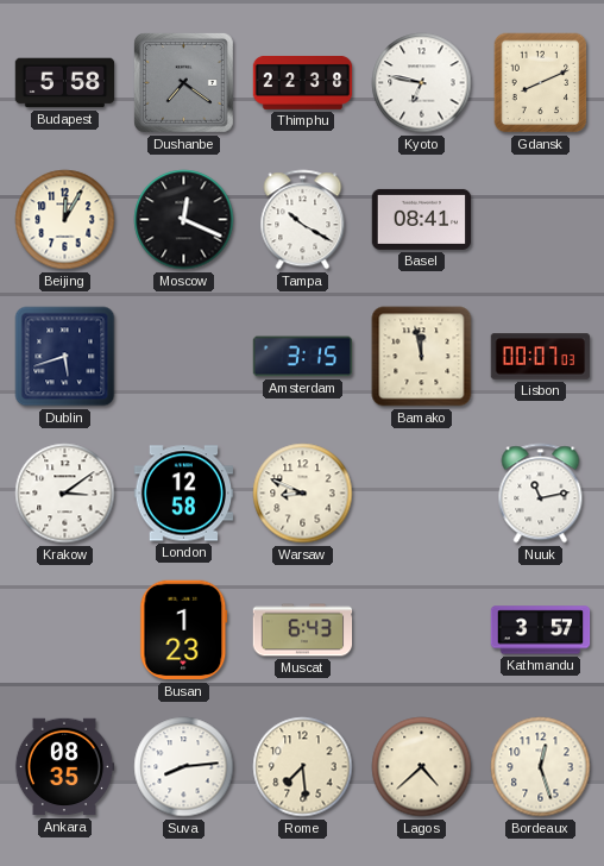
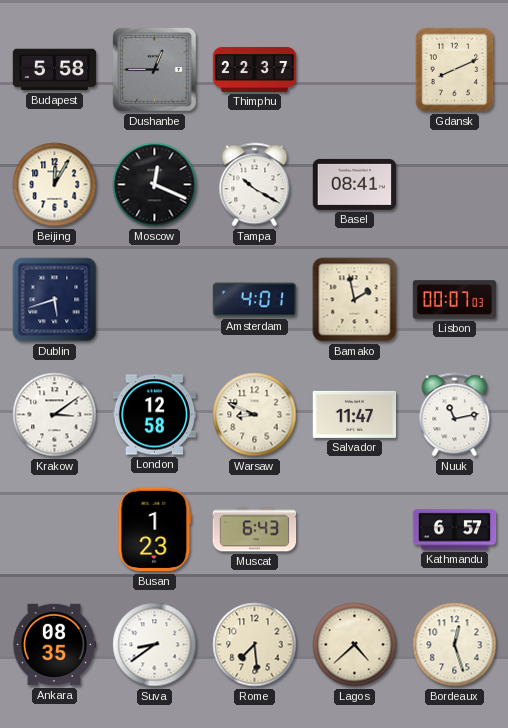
Dushanbe: 7:21 -> 12:45
Thimphu: 22:38 -> 22:37
Kyoto: 6:47 -> none
Amsterdam: 3:15 -> 4:01
Bamako: 11:58 -> 1:58
Salvador: none -> 11:47
Kathmandu: 3:57 -> 6:57
Suva: 8:14 -> 8:39
